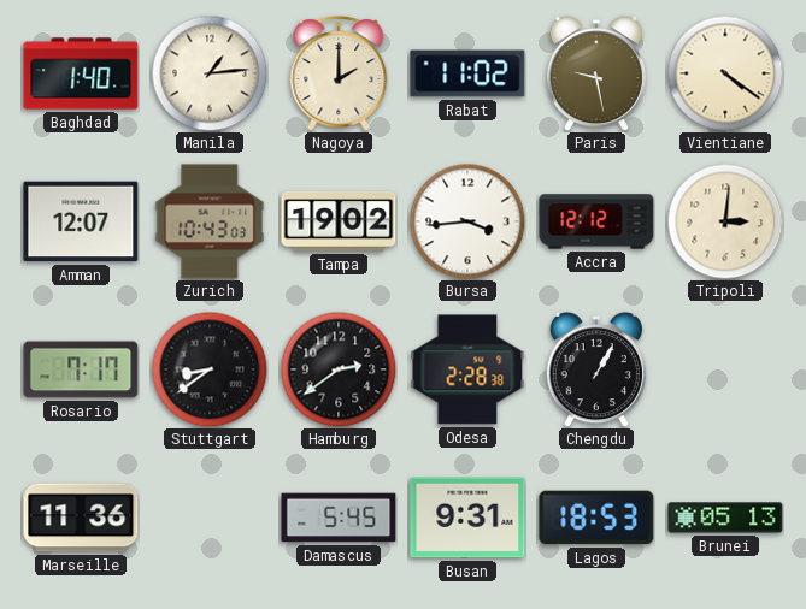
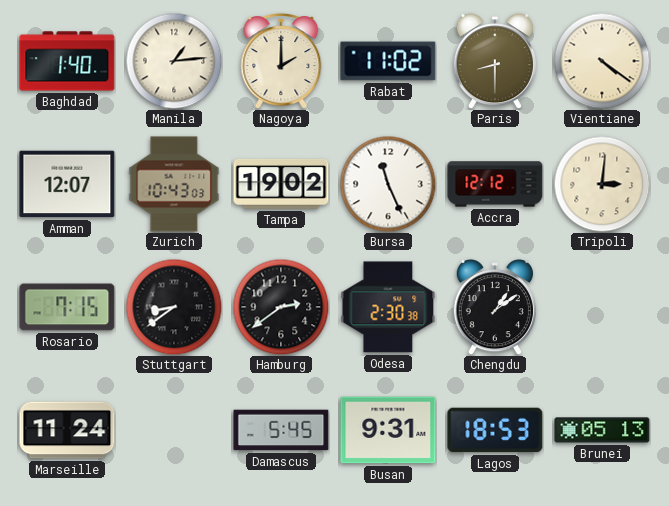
Paris: 9:28 -> 8:30
Bursa: 3:44 -> 11:26
Rosario: 7:17 -> 7:15
Odesa: 2:28 -> 2:30
Chengdu: 1:05 -> 1:09
Marseille: 11:36 -> 11:24
